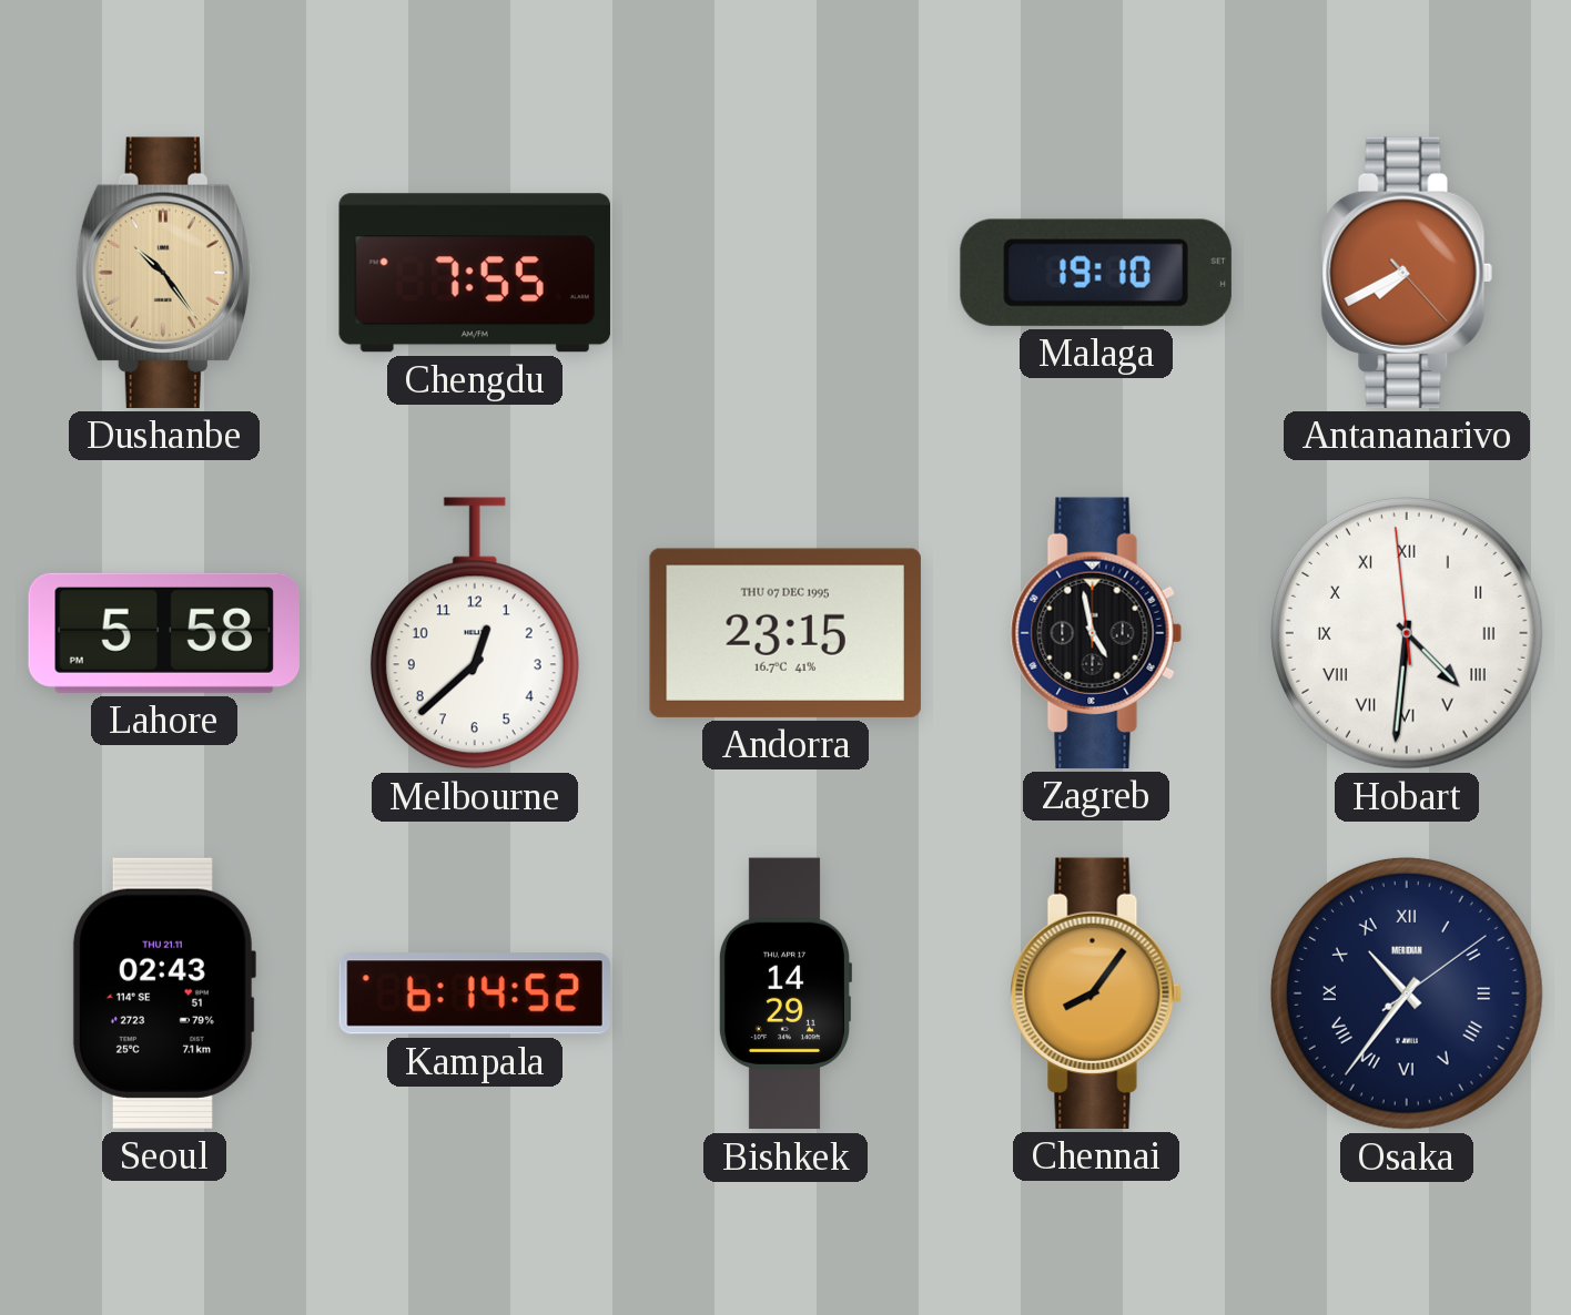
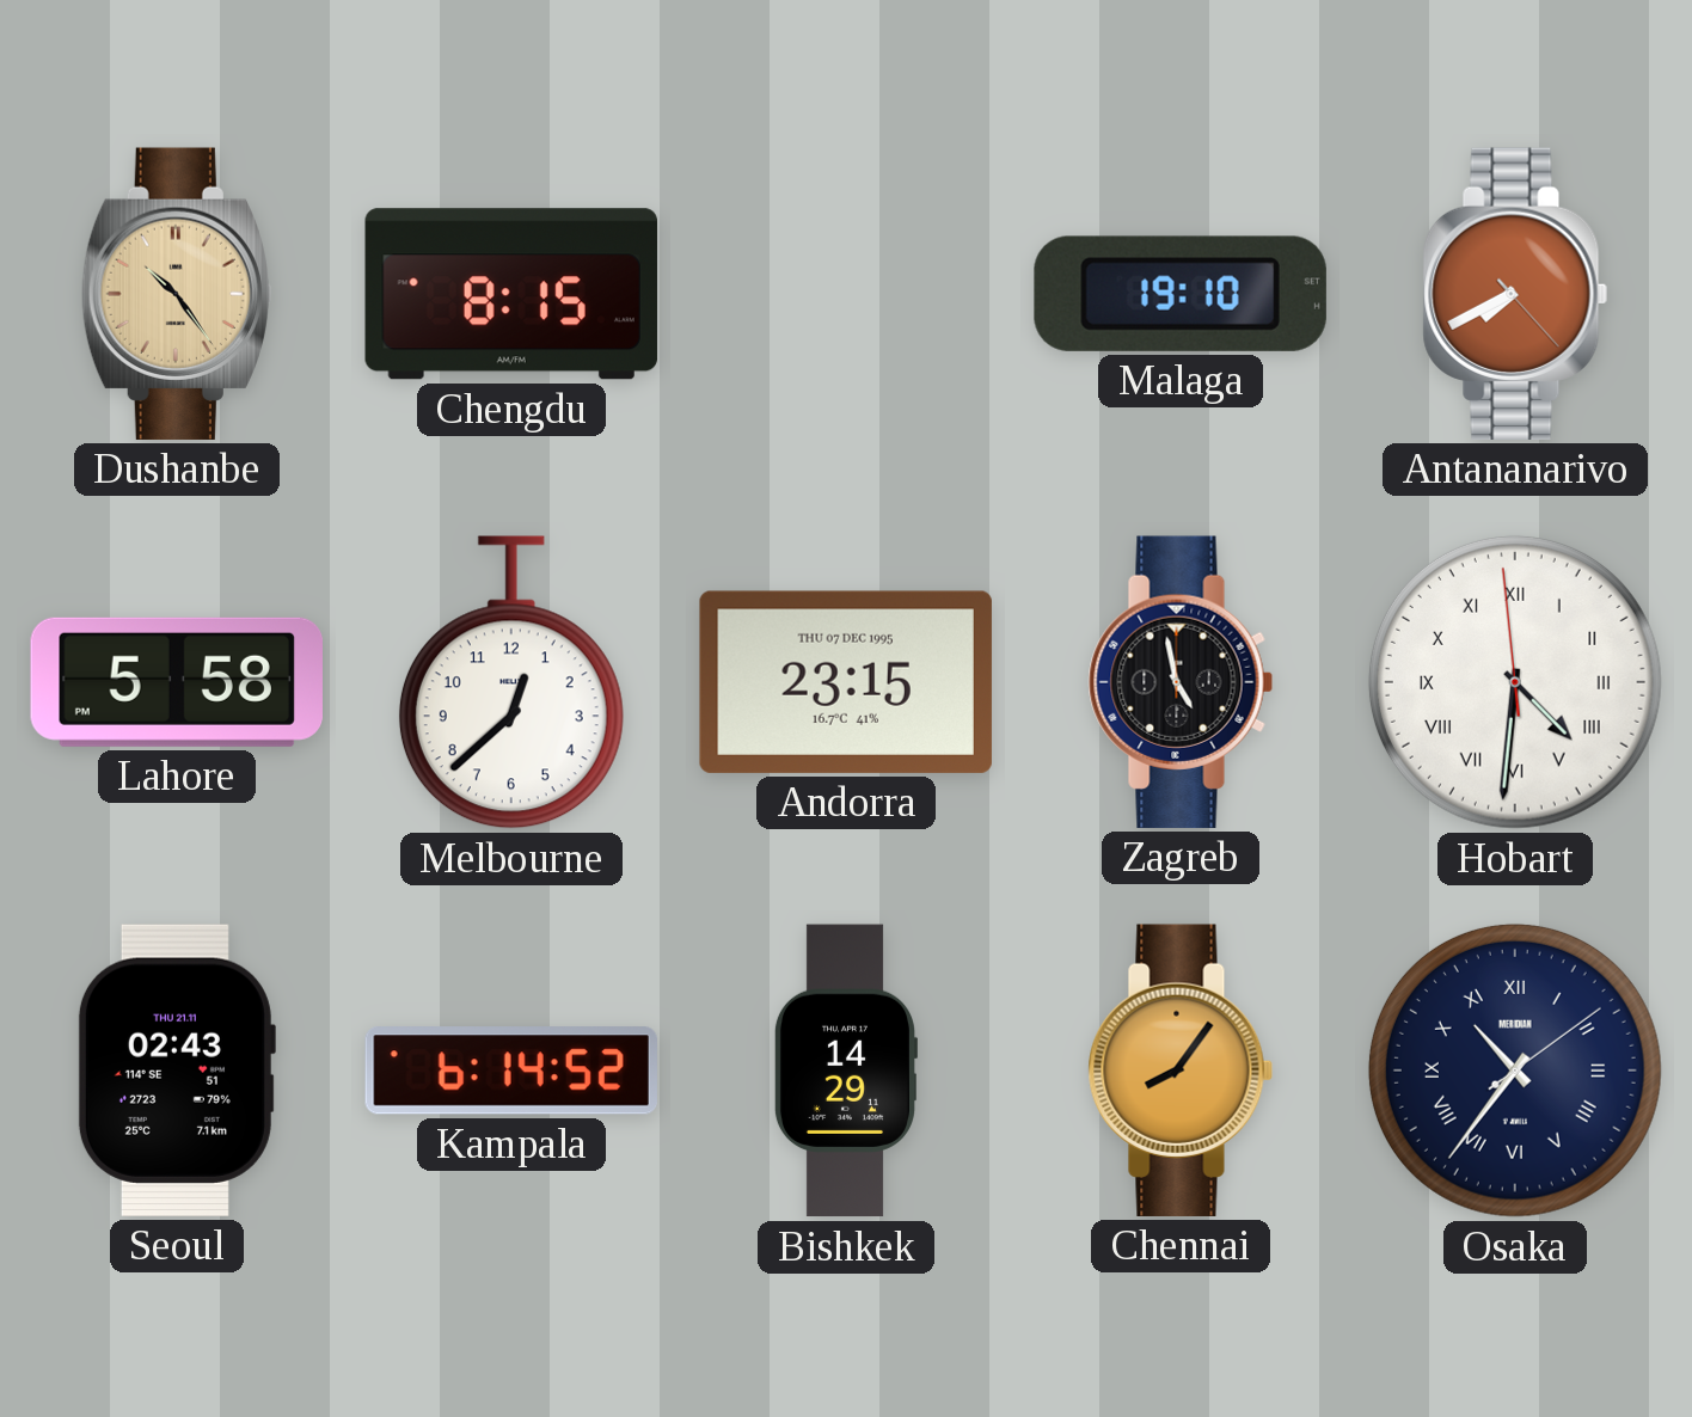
Chengdu: 7:55 -> 8:15
